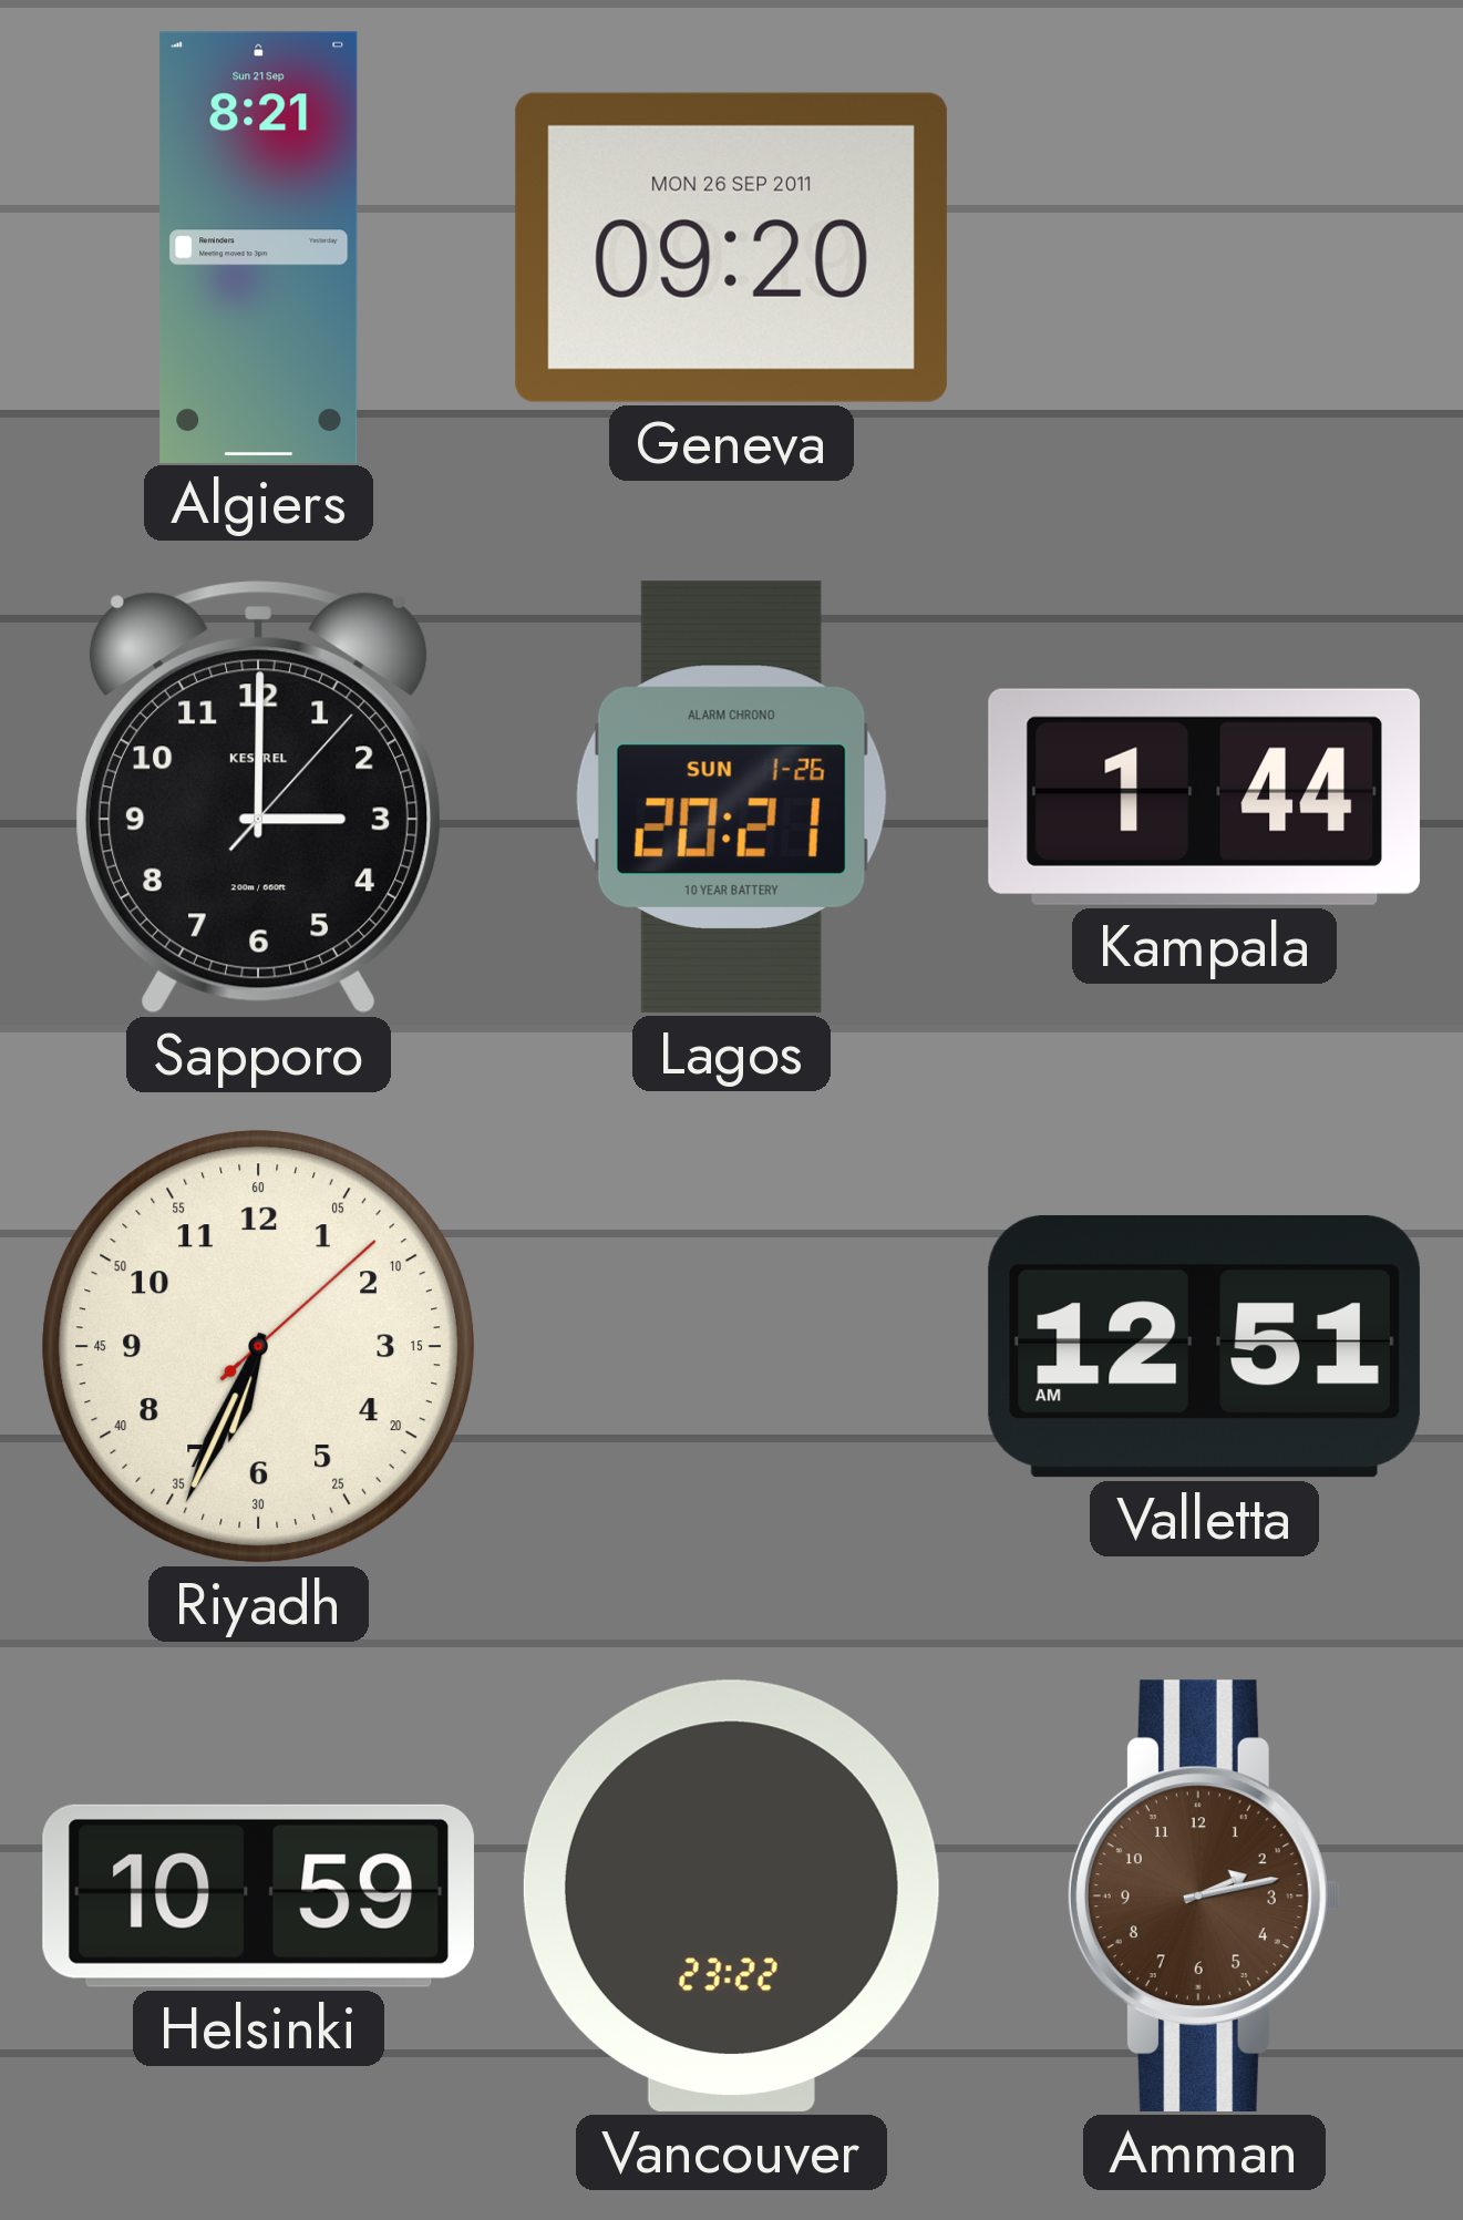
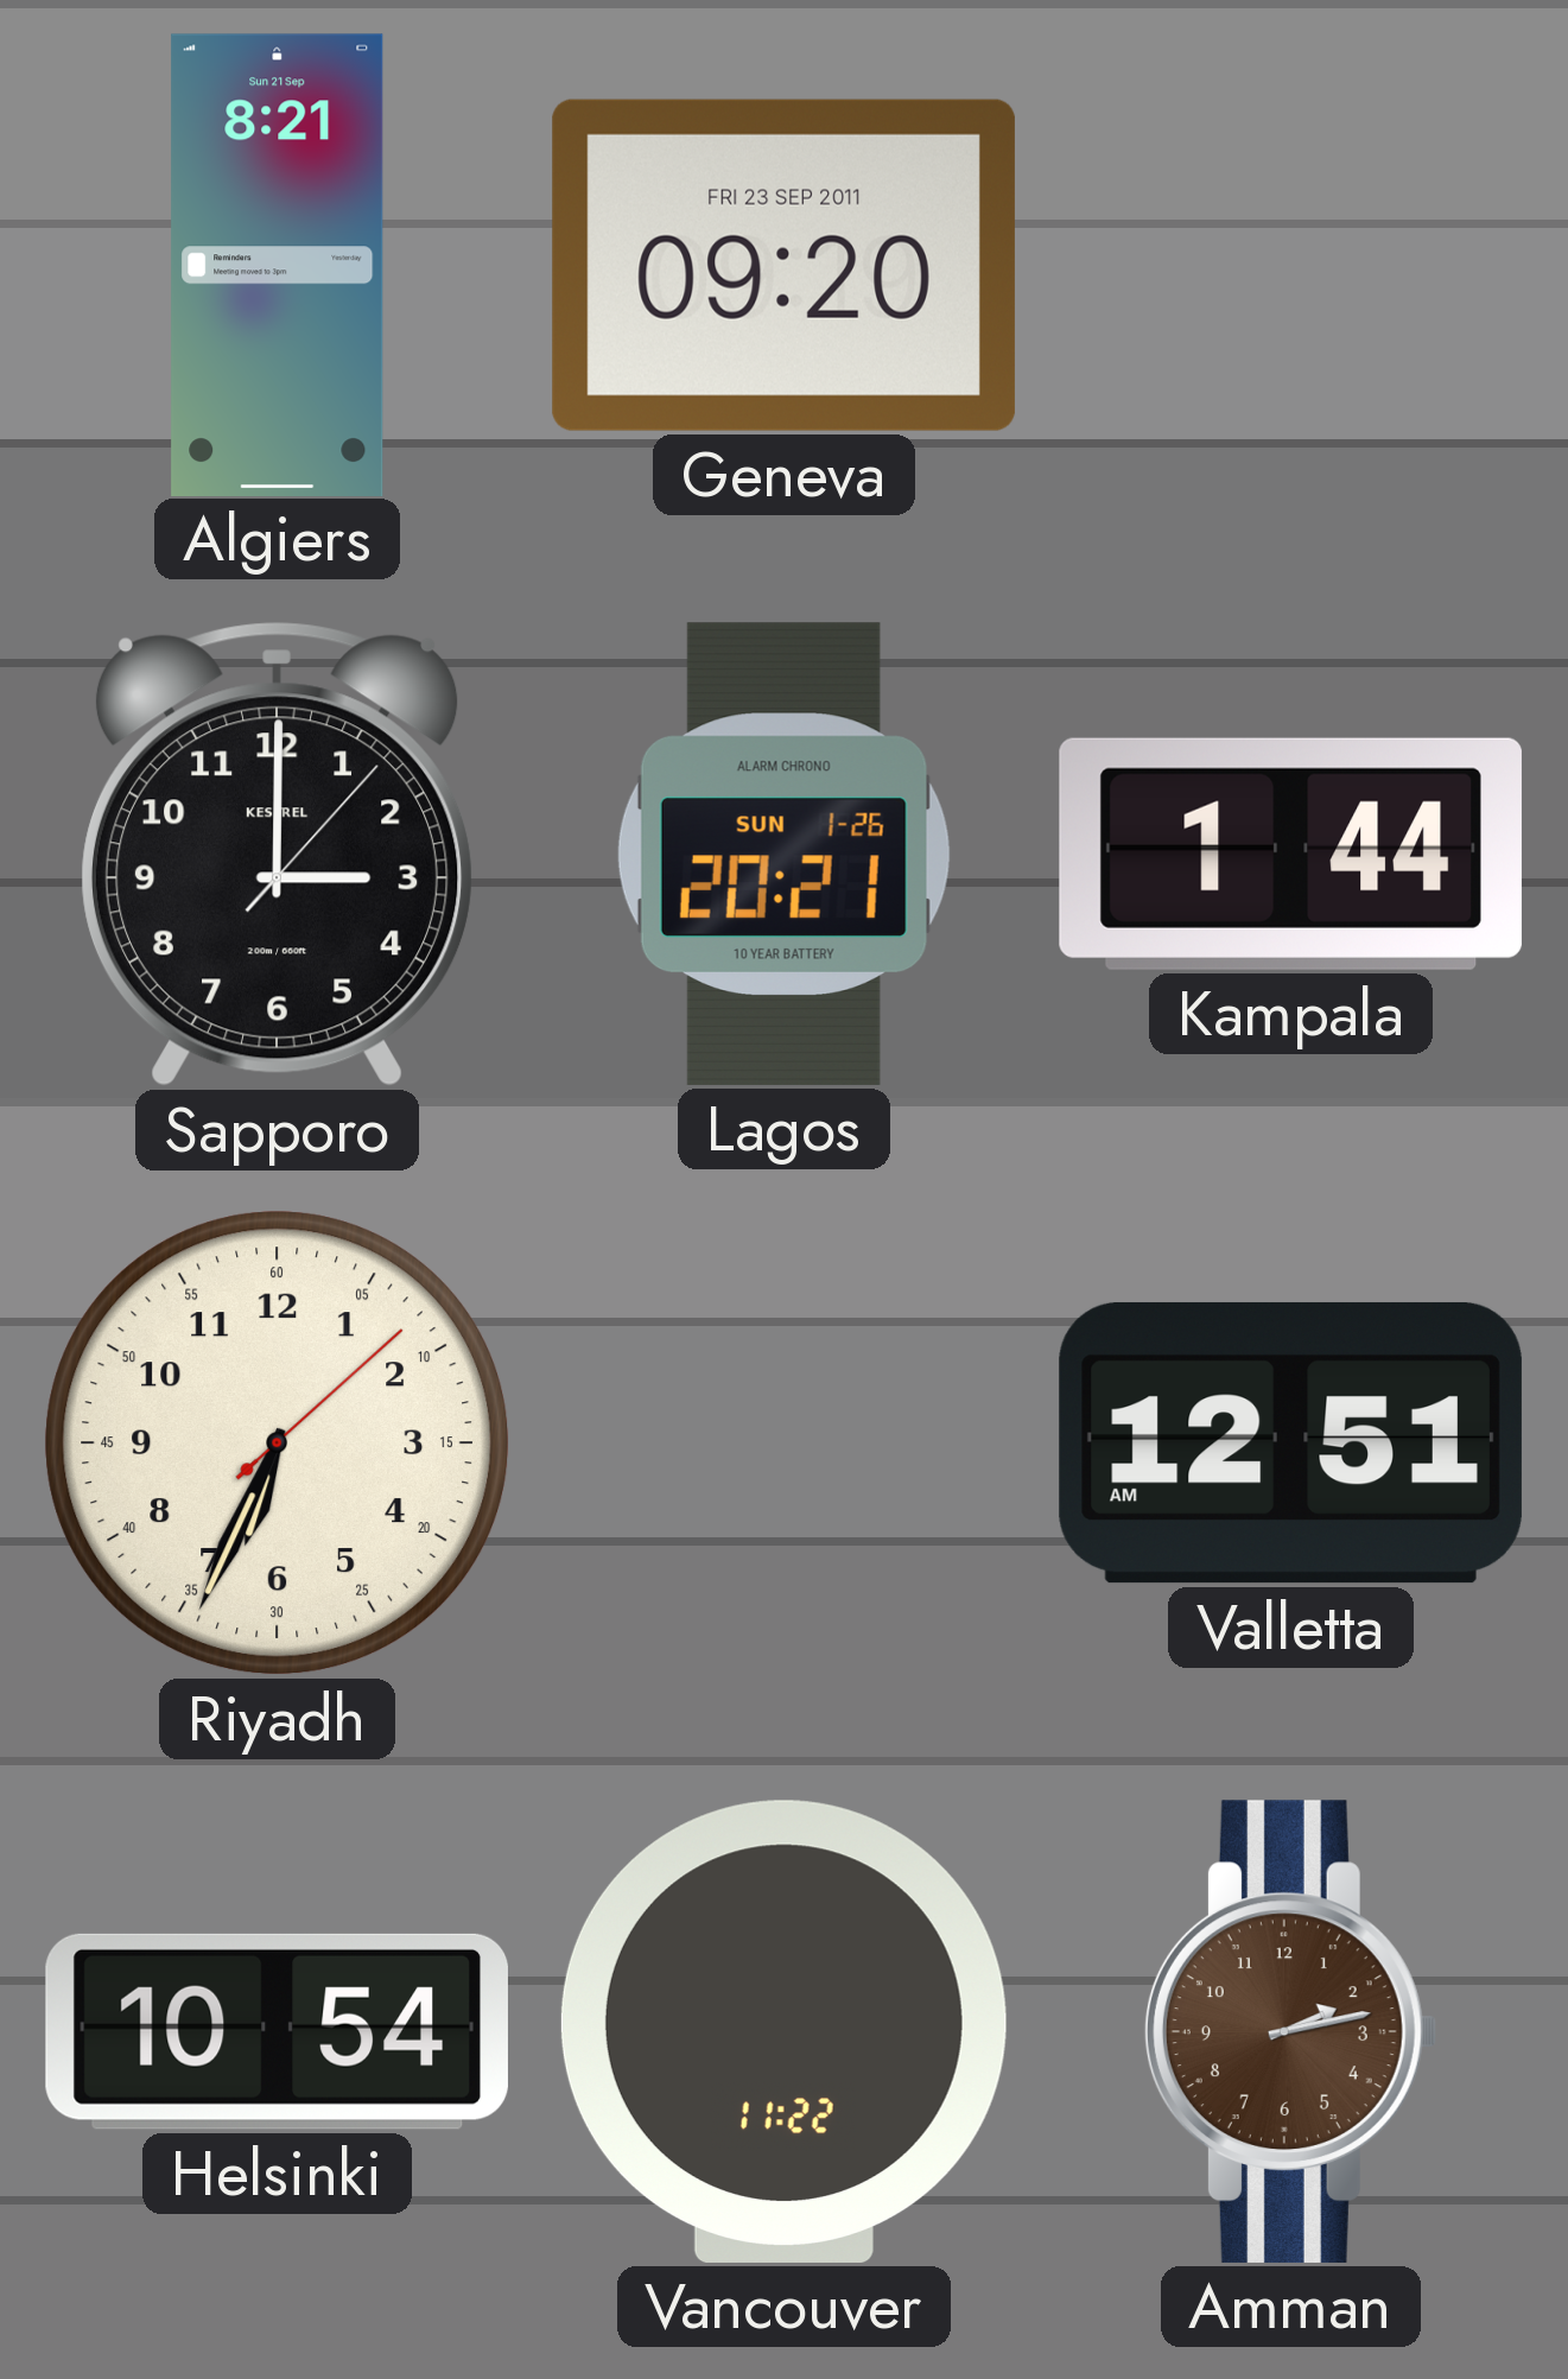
Geneva date: MON 26 SEP 2011 -> FRI 23 SEP 2011
Helsinki: 10:59 -> 10:54
Vancouver: 23:22 -> 11:22
